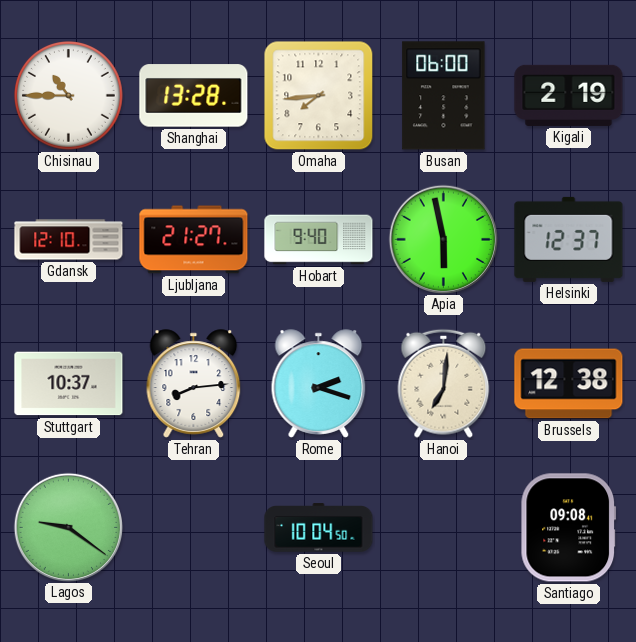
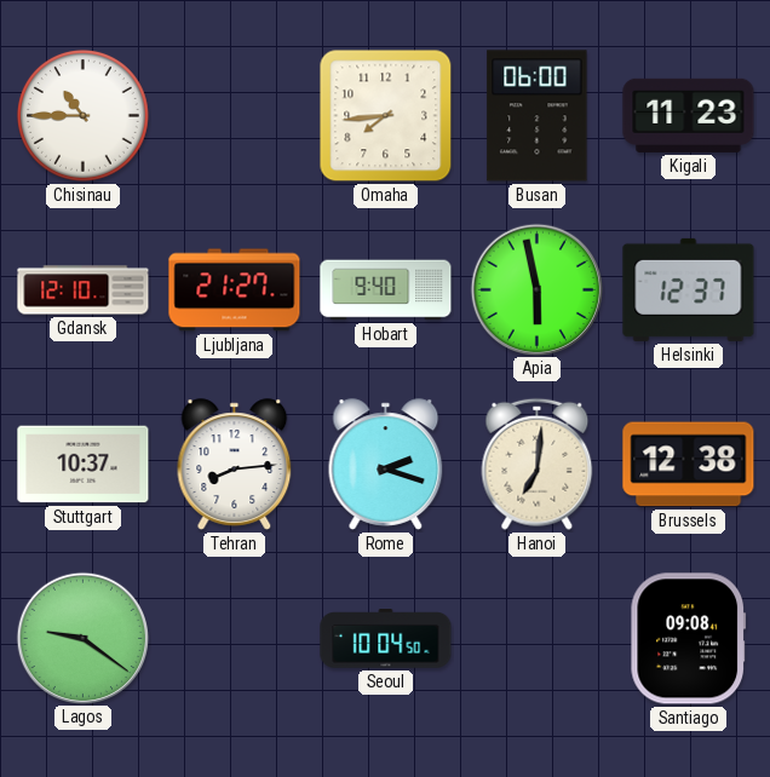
Shanghai: 13:28 -> none
Kigali: 2:19 -> 11:23
